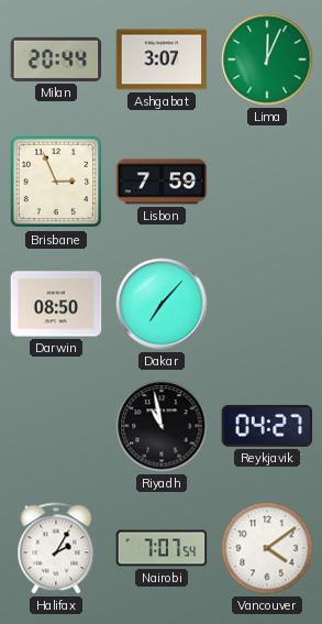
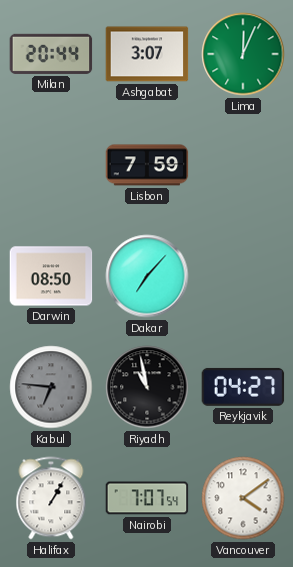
Brisbane: 2:56 -> none
Kabul: none -> 6:46
Halifax: 2:05 -> 1:05
